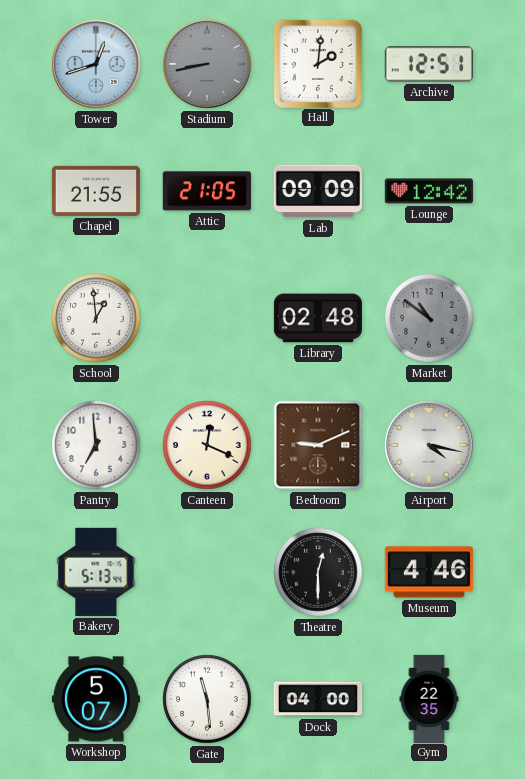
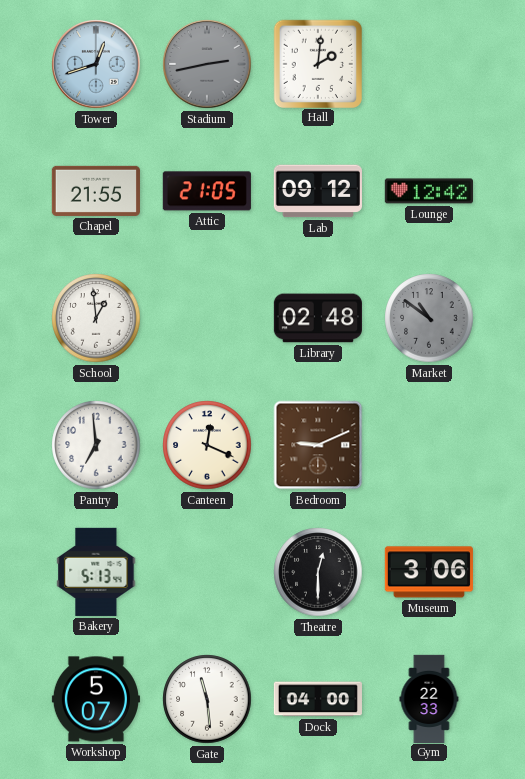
Stadium: 8:43 -> 2:43
Archive: 12:51 -> none
Lab: 09:09 -> 09:12
Airport: 4:17 -> none
Museum: 4:46 -> 3:06
Gym: 22:35 -> 22:33
